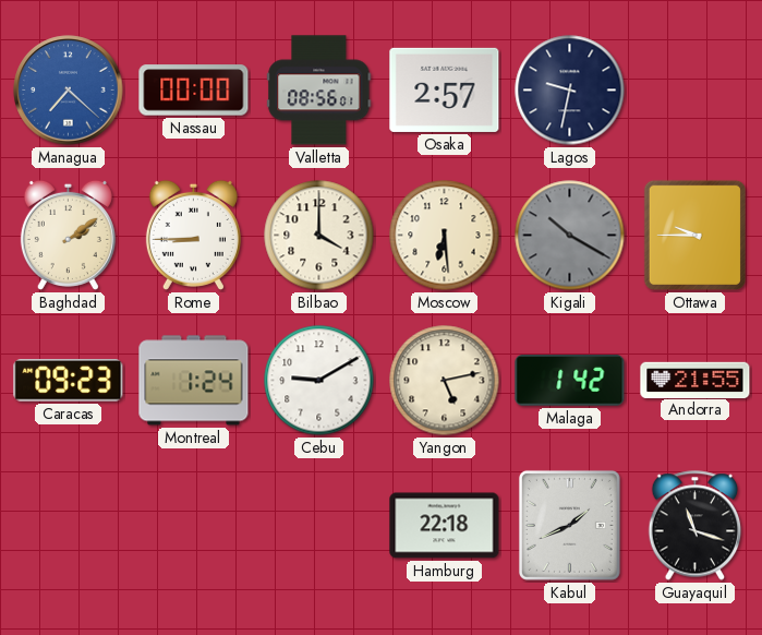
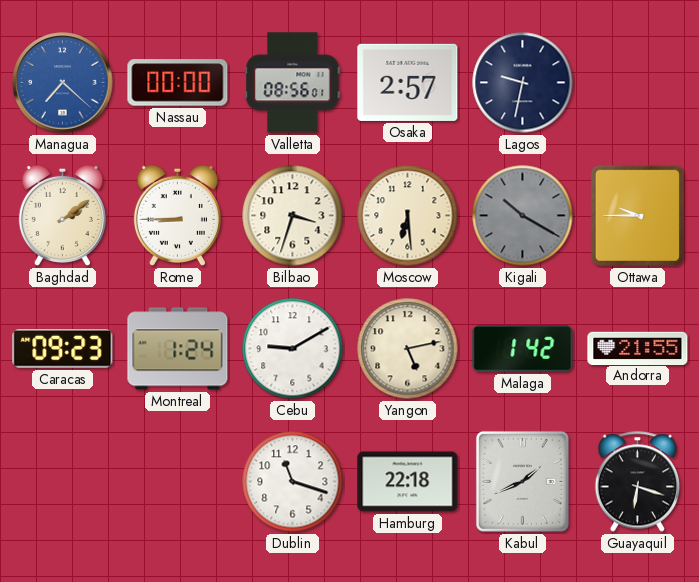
Bilbao: 4:00 -> 3:33
Dublin: none -> 11:18
Guayaquil: 11:18 -> 6:18
